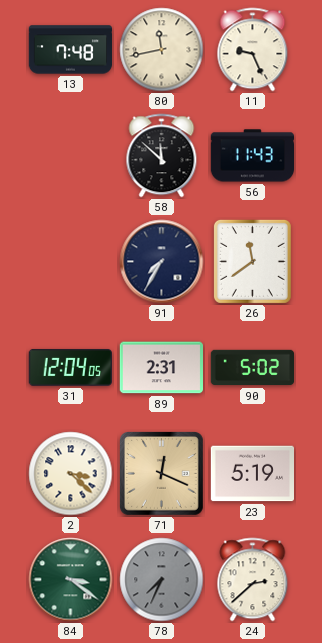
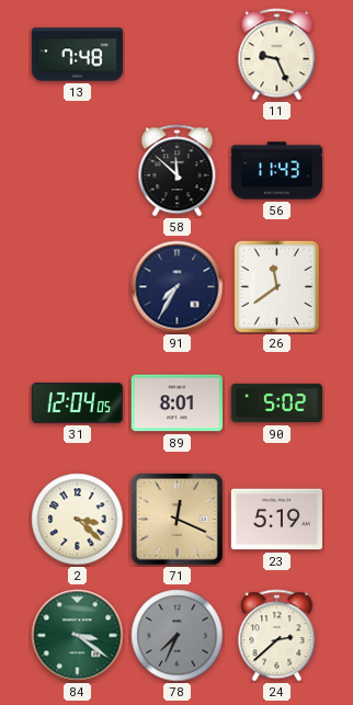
80: 11:43 -> none
89: 2:31 -> 8:01
